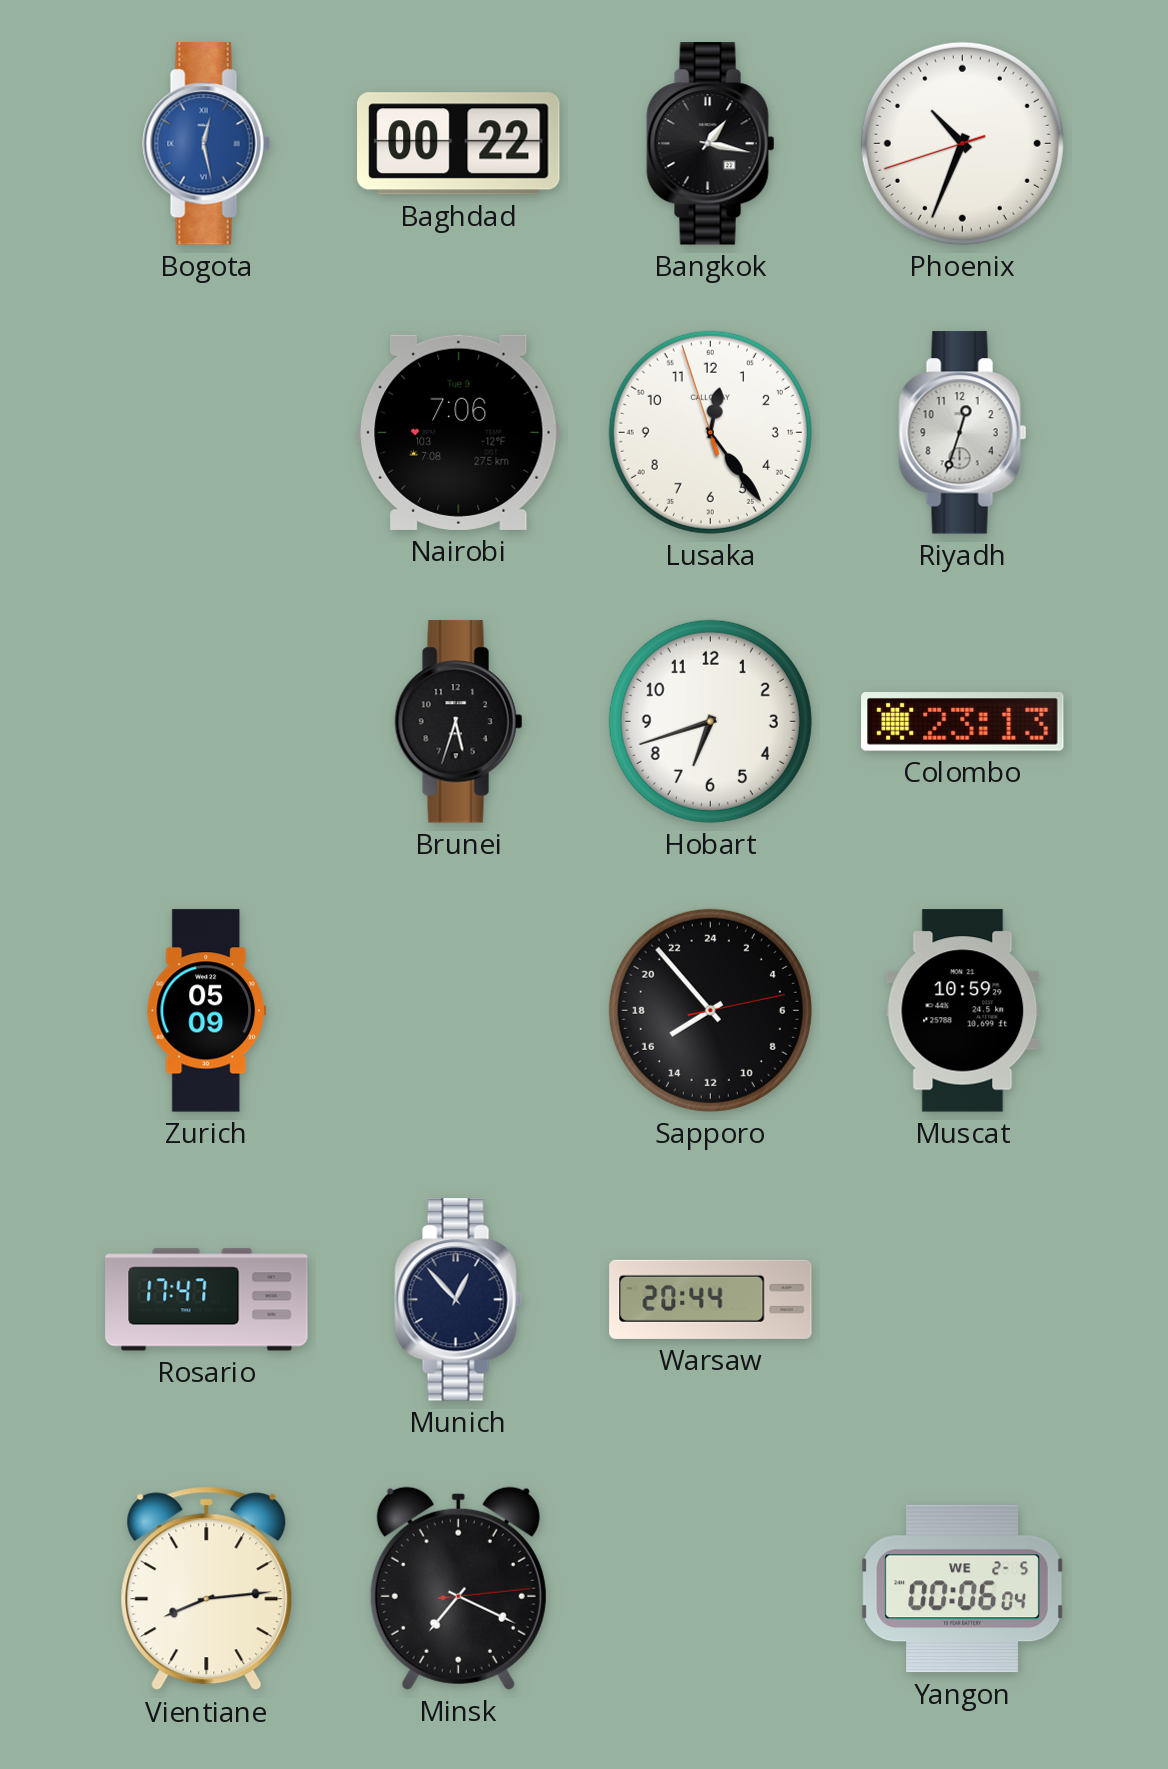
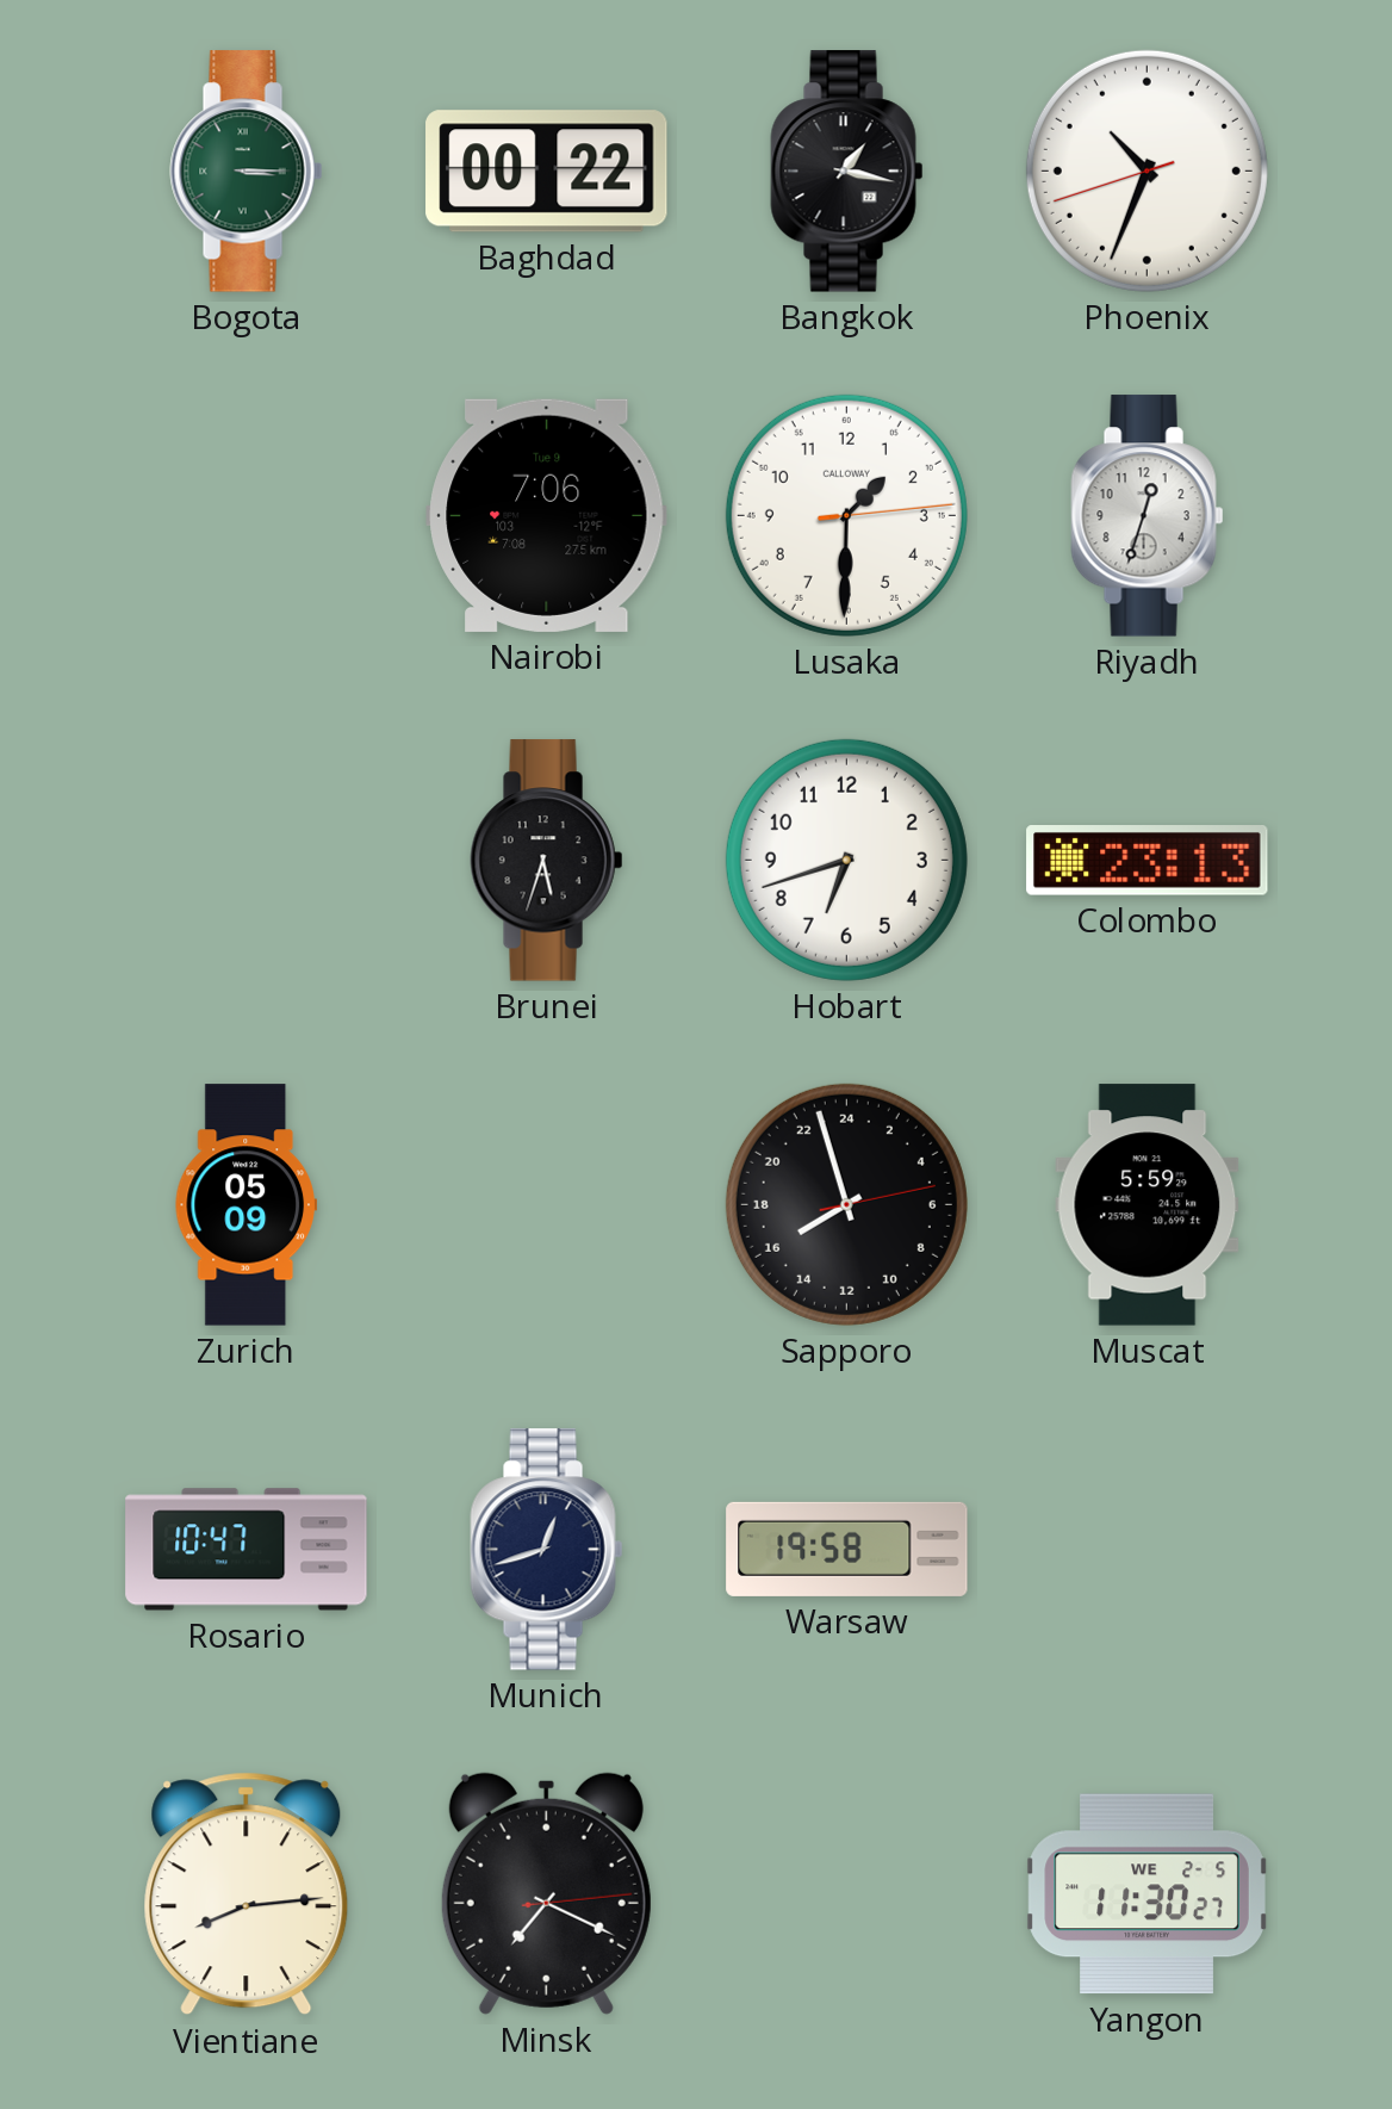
Bogota: 12:28 -> 3:15
Bogota dial: blue -> green
Lusaka: 12:23 -> 1:30
Sapporo: 15:53 -> 15:57
Muscat: 10:59 -> 5:59
Rosario: 17:47 -> 10:47
Munich: 12:53 -> 12:42
Warsaw: 20:44 -> 19:58
Yangon: 00:06 -> 11:30
